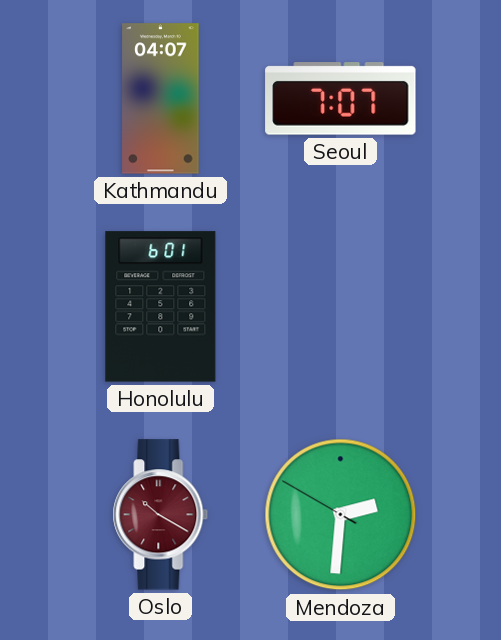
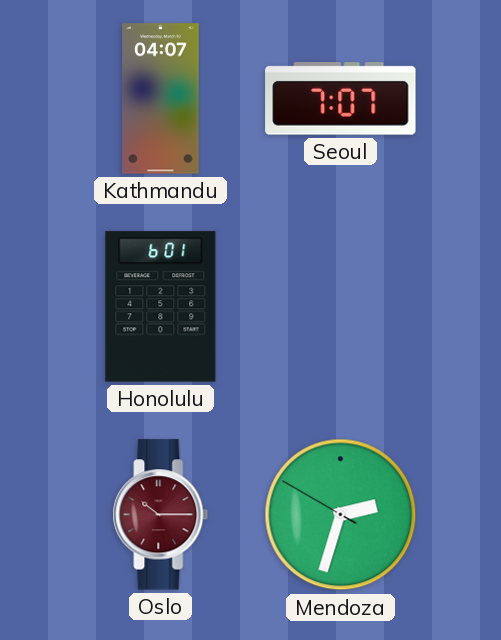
Oslo: 10:20 -> 10:15
Mendoza: 2:30 -> 2:32
